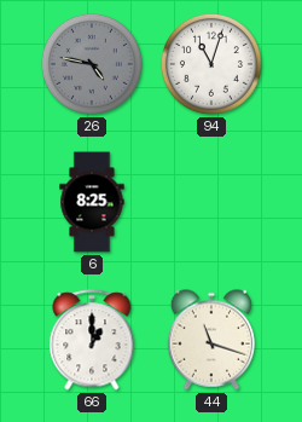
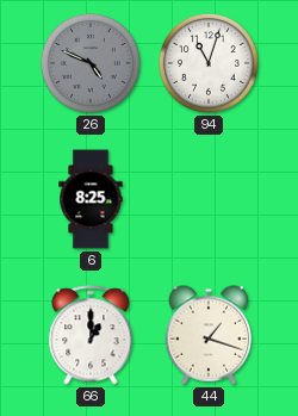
26: 4:47 -> 4:49
44: 11:18 -> 1:18
